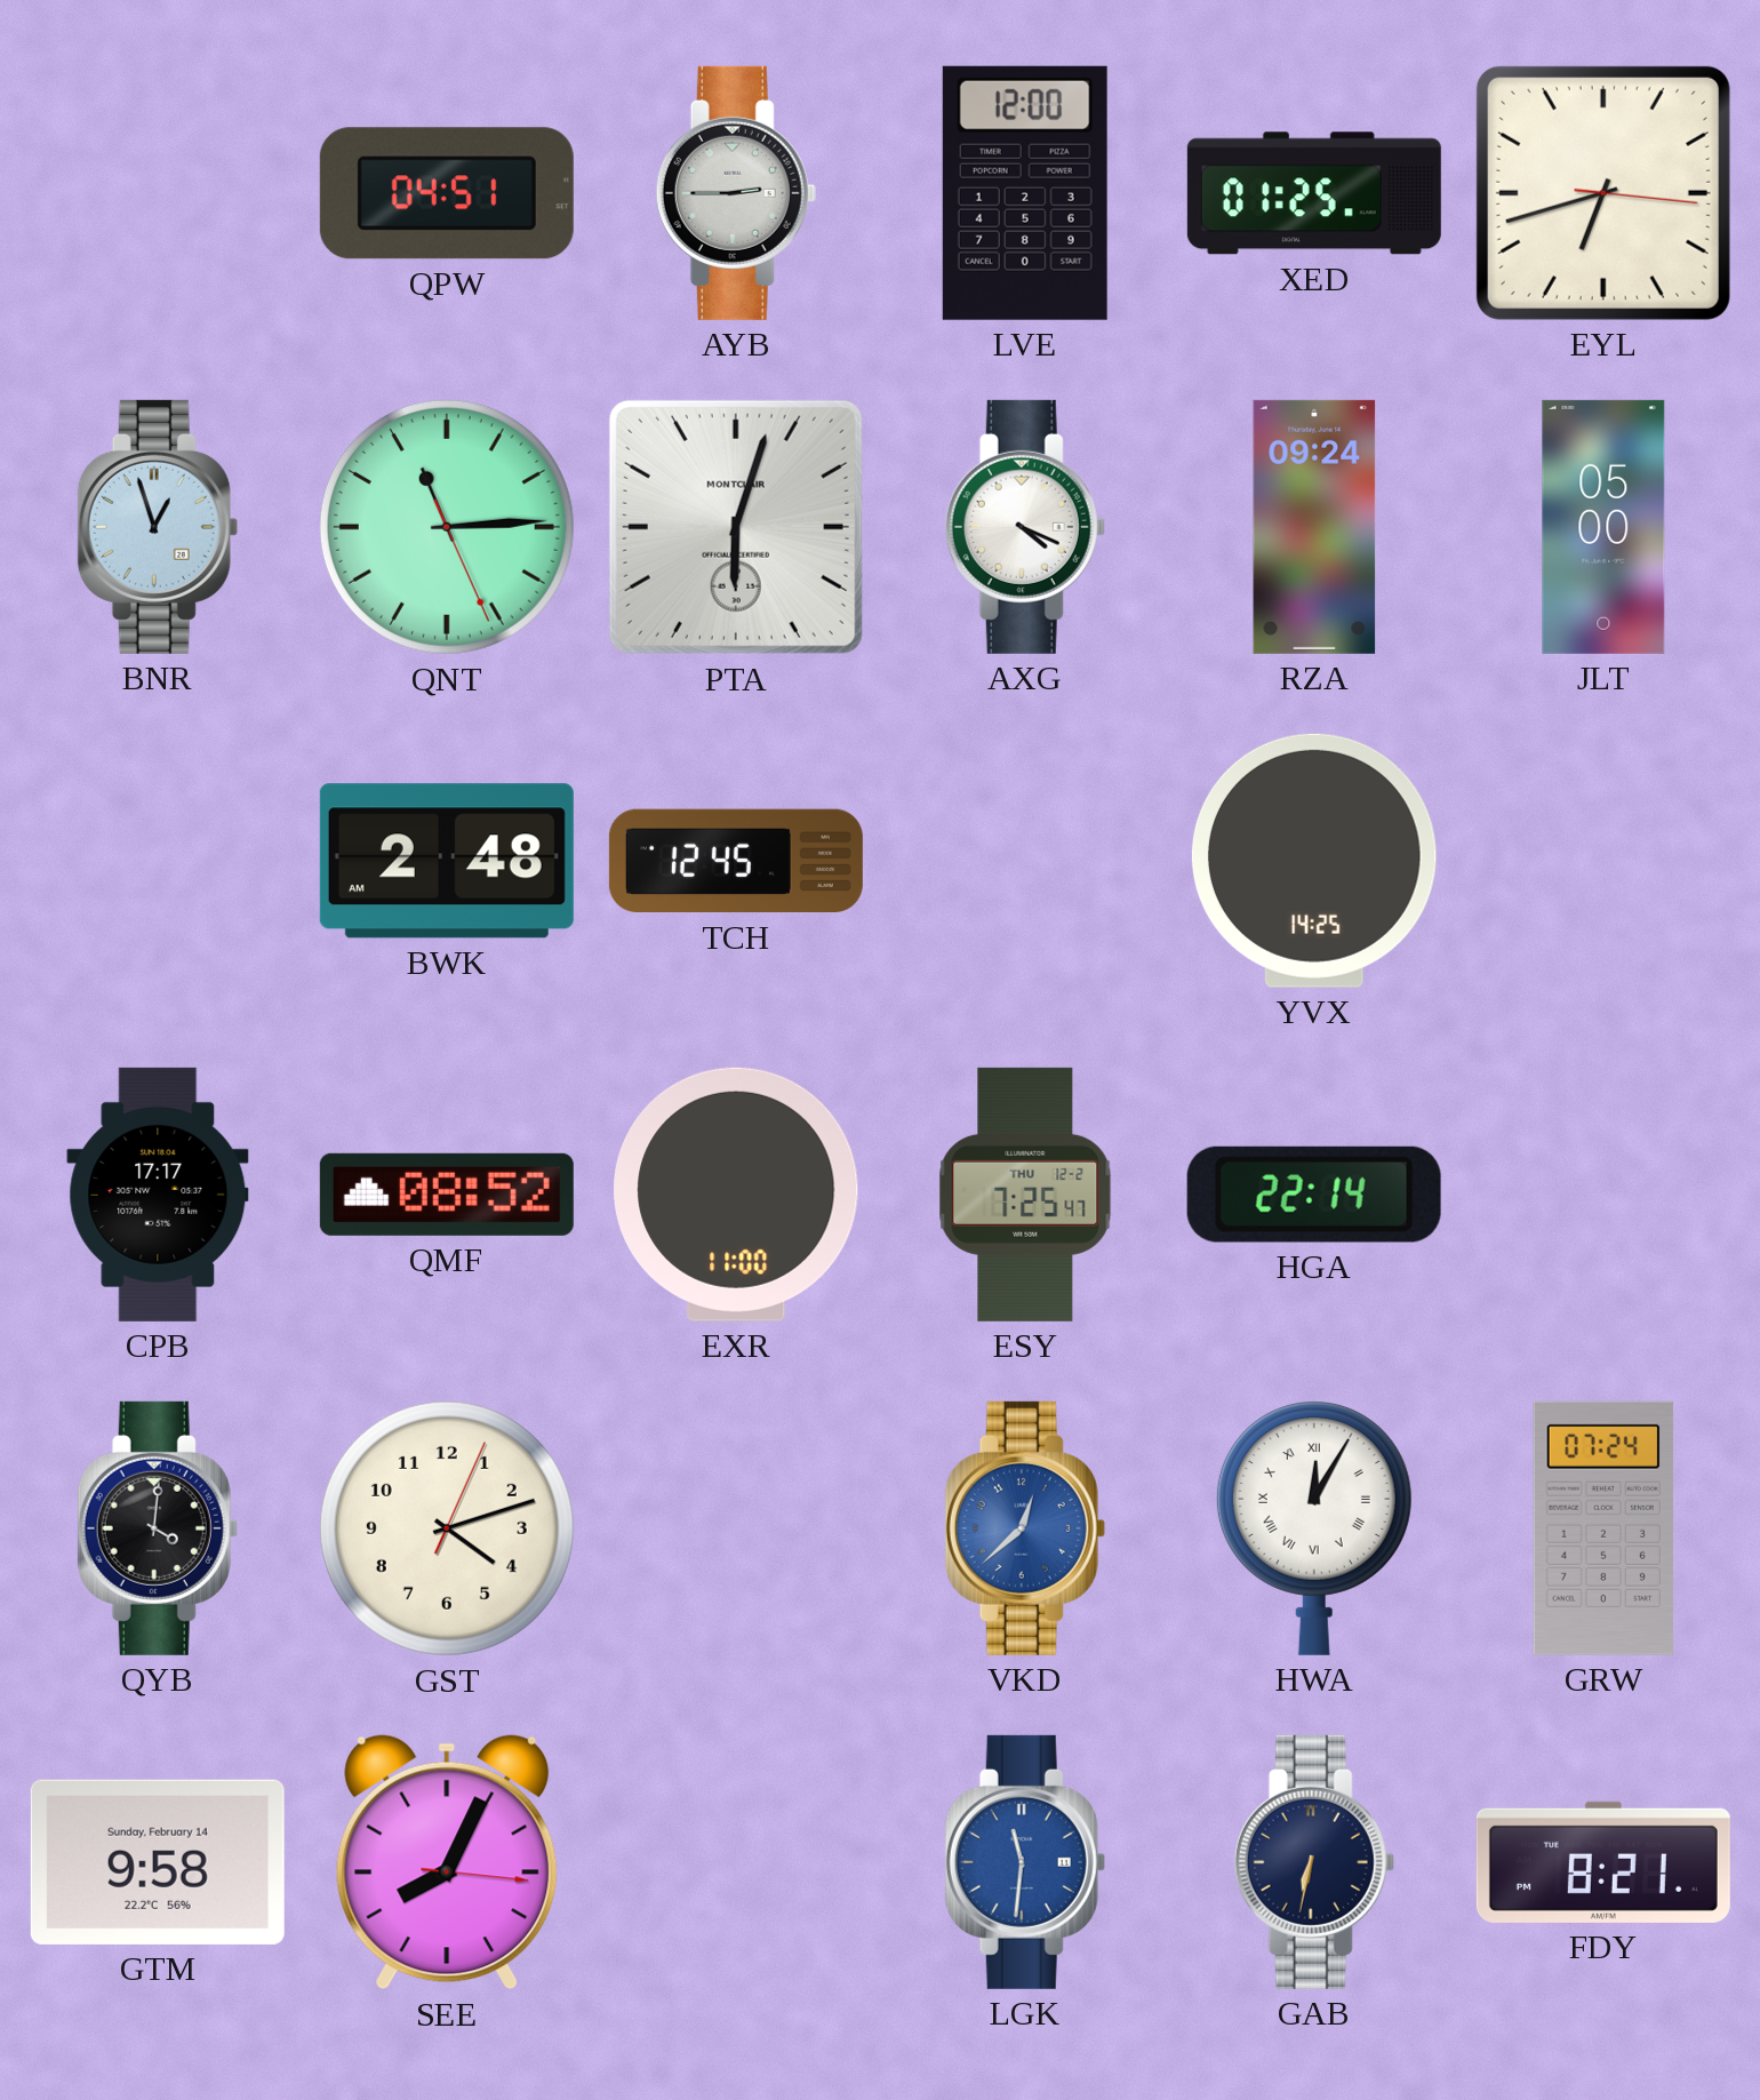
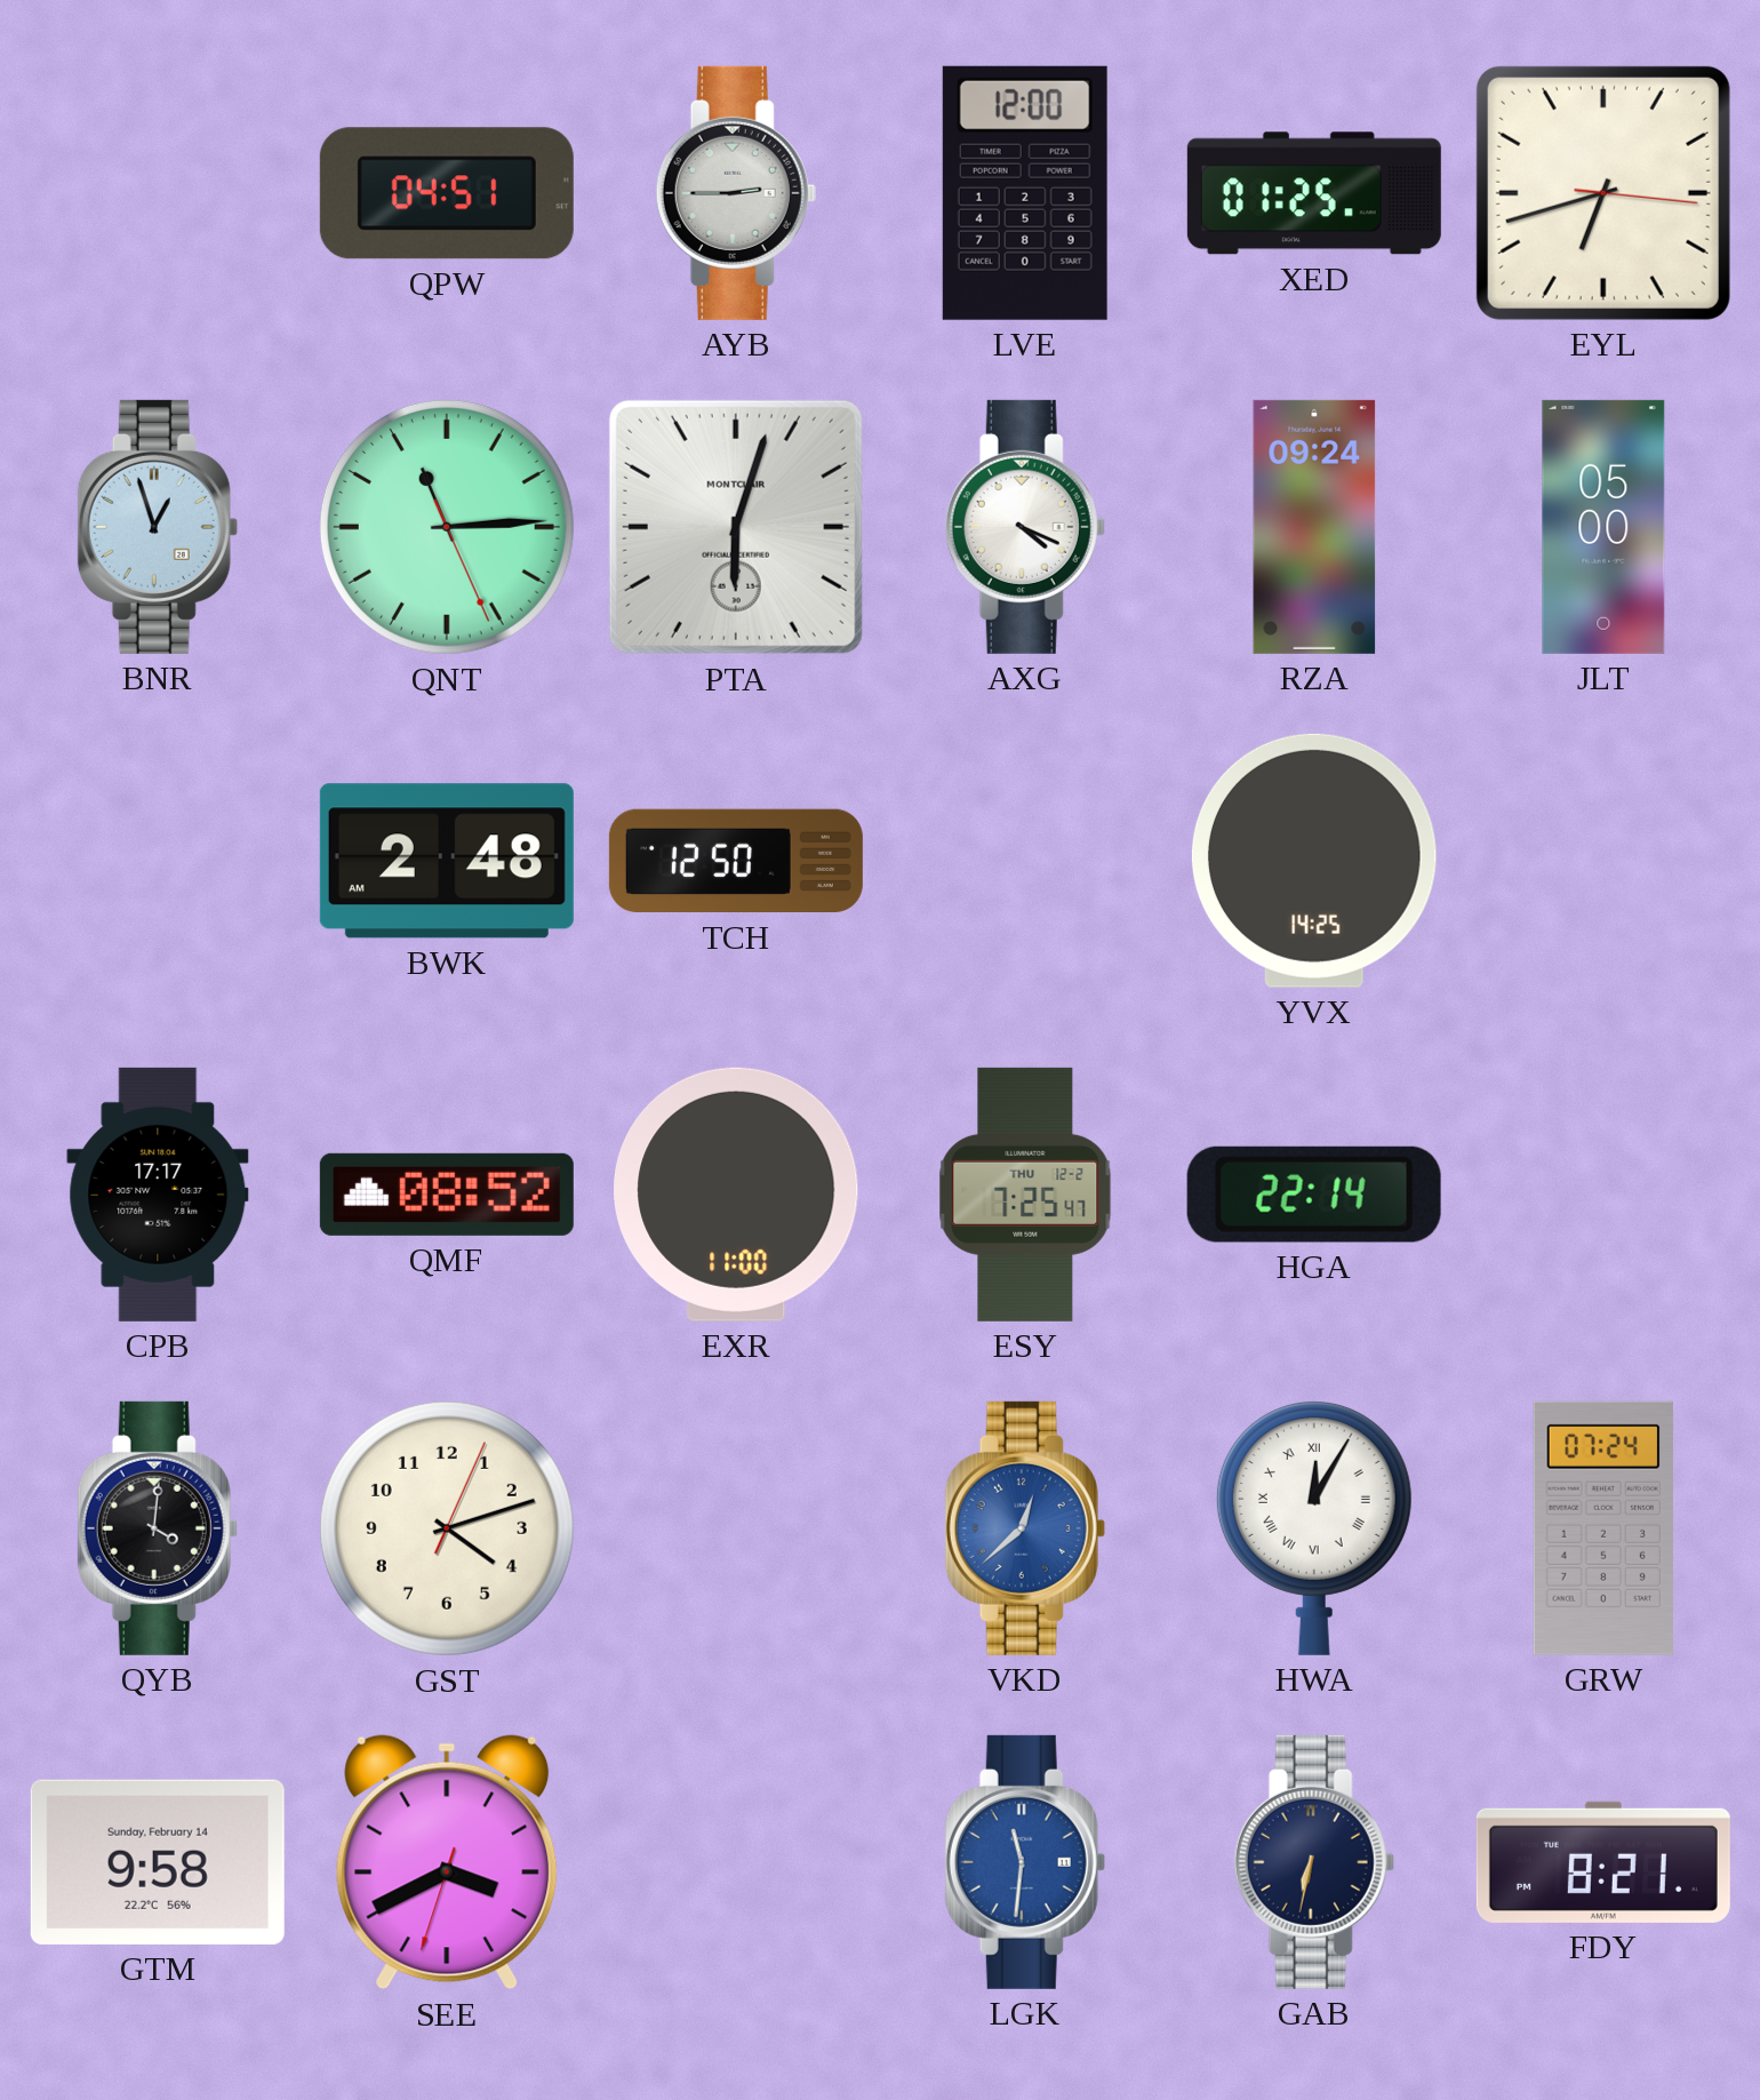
TCH: 12:45 -> 12:50
SEE: 8:04 -> 3:40
